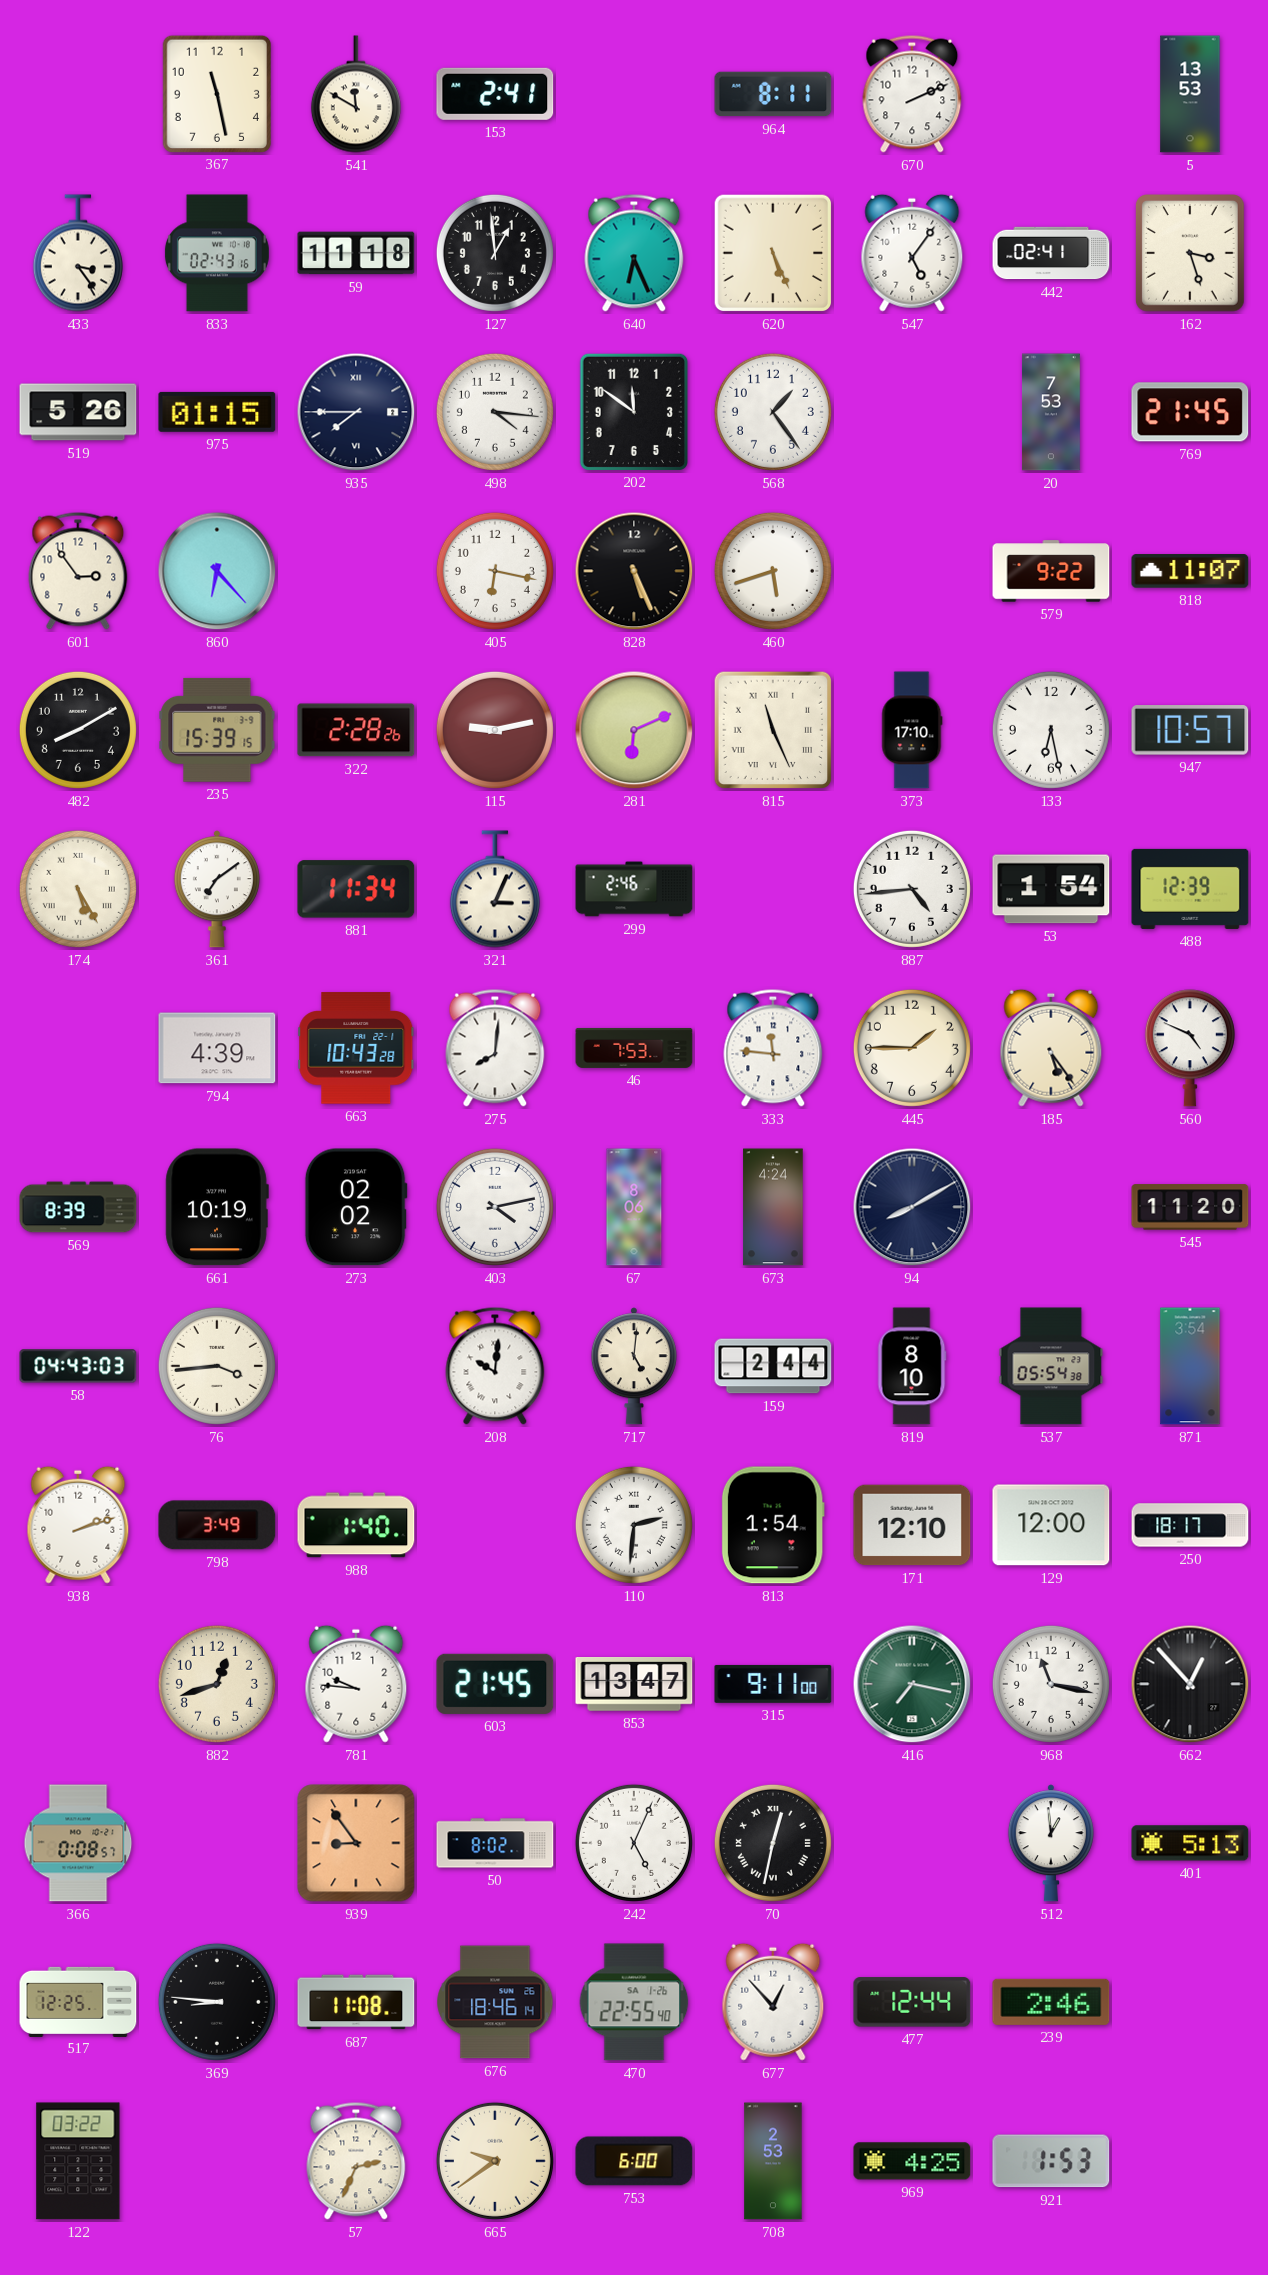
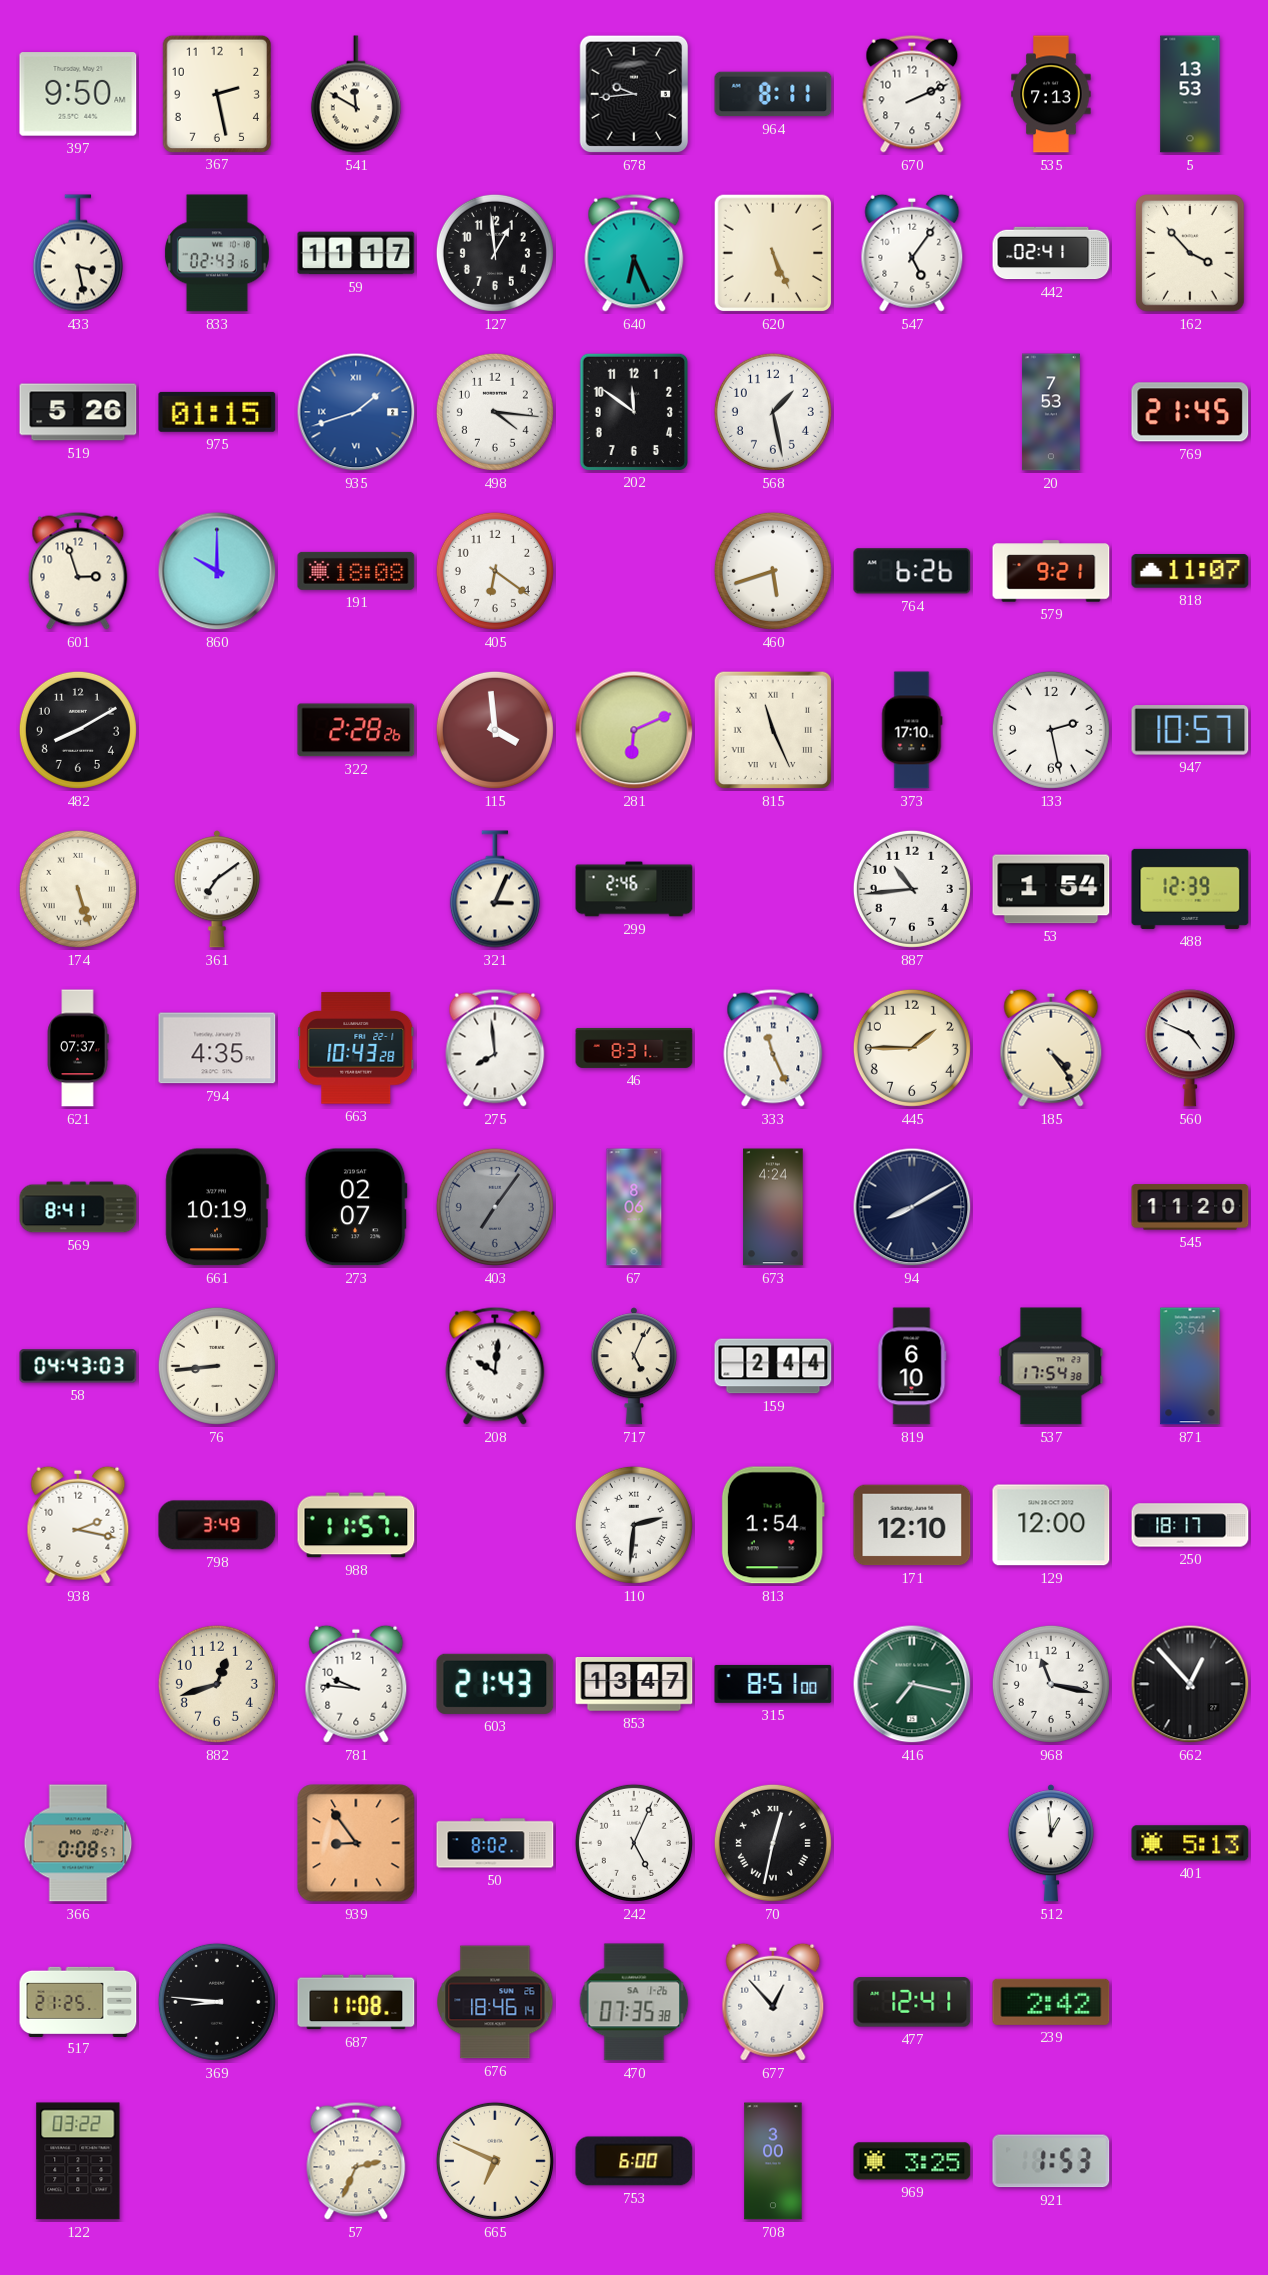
397: none -> 9:50
367: 11:28 -> 2:28
153: 2:41 -> none
678: none -> 9:44
535: none -> 7:13
433: 3:24 -> 3:28
59: 11:18 -> 11:17
162: 3:27 -> 3:53
935: 7:45 -> 1:42
935 dial: navy -> blue
568: 1:24 -> 1:28
601: 2:54 -> 2:57
860: 6:23 -> 10:00
191: none -> 18:08
405: 6:17 -> 6:21
828: 5:26 -> none
764: none -> 6:26
579: 9:22 -> 9:21
235: 15:39 -> none
115: 9:13 -> 3:59
133: 6:28 -> 2:28
174: 5:25 -> 5:27
881: 11:34 -> none
887: 4:44 -> 10:44
621: none -> 07:37
794: 4:39 -> 4:35
275: 8:01 -> 7:59
46: 7:53 -> 8:31
333: 11:46 -> 11:26
185: 5:24 -> 4:24
569: 8:39 -> 8:41
273: 02:02 -> 02:07
403: 4:13 -> 7:06
403 dial: white -> grey
76: 3:44 -> 8:44
717: 5:01 -> 5:04
819: 8:10 -> 6:10
537: 05:54 -> 17:54
938: 2:12 -> 2:17
988: 1:40 -> 11:57
603: 21:45 -> 21:43
315: 9:11 -> 8:51
517: 12:25 -> 21:25
470: 22:55 -> 07:35
477: 12:44 -> 12:41
239: 2:46 -> 2:42
665: 9:39 -> 6:49
708: 2:53 -> 3:00
969: 4:25 -> 3:25
